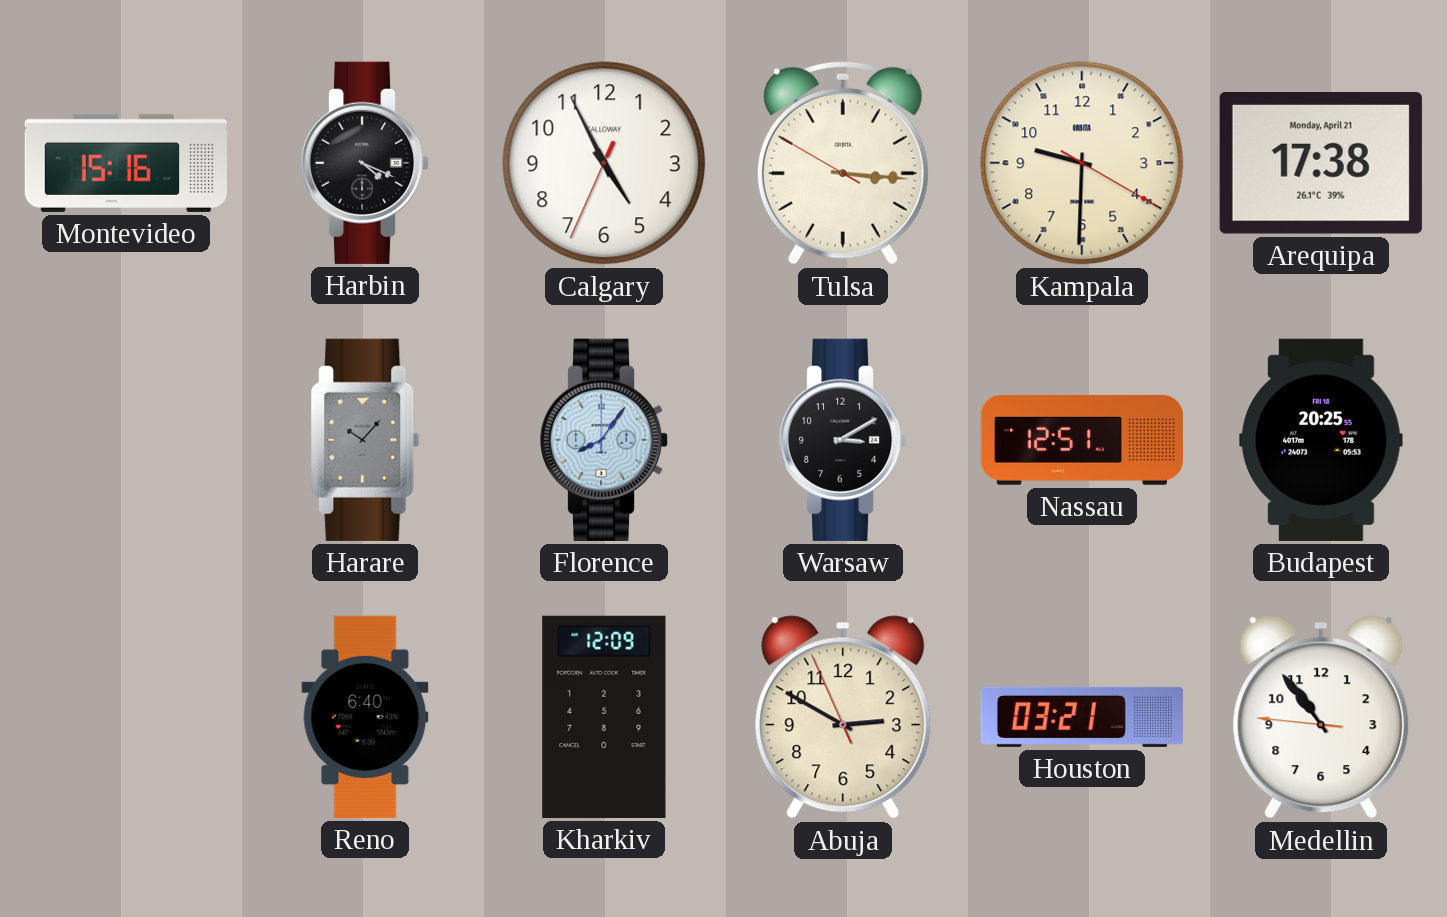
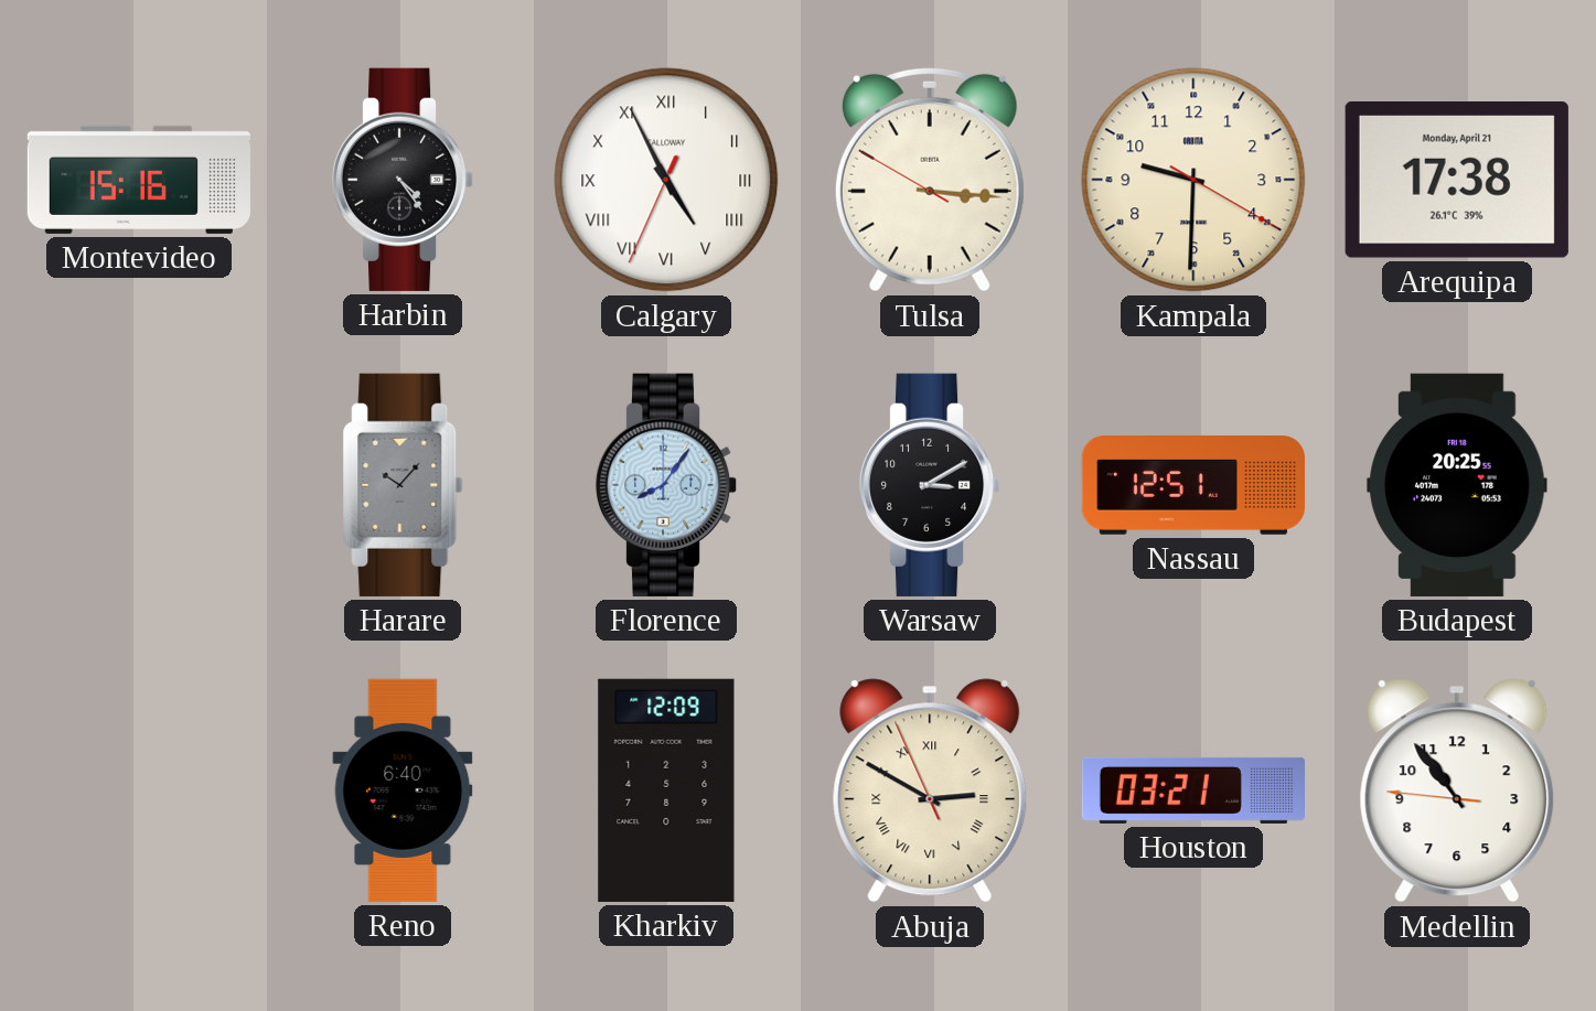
Harbin: 4:19 -> 4:24
Calgary numerals: Arabic -> Roman
Abuja numerals: Arabic -> Roman
